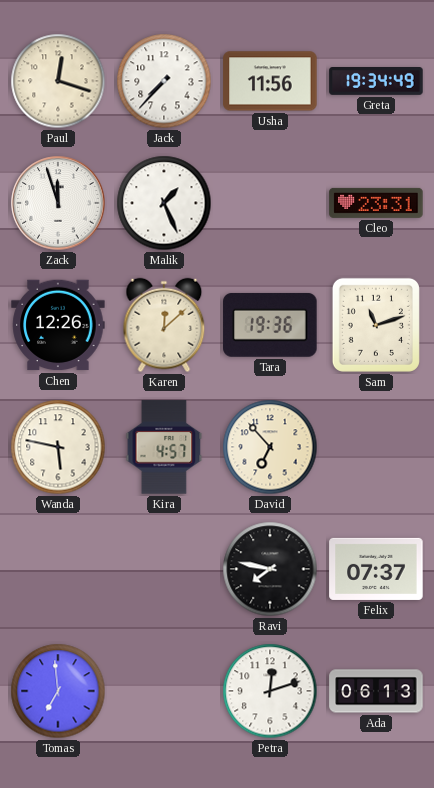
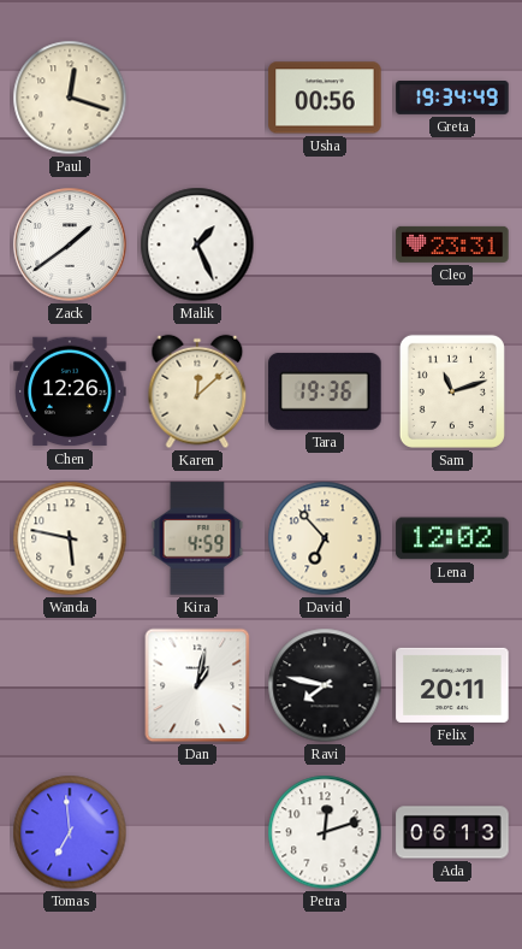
Jack: 7:37 -> none
Usha: 11:56 -> 00:56
Zack: 11:57 -> 1:39
Kira: 4:57 -> 4:59
Lena: none -> 12:02
Dan: none -> 1:02
Felix: 07:37 -> 20:11
